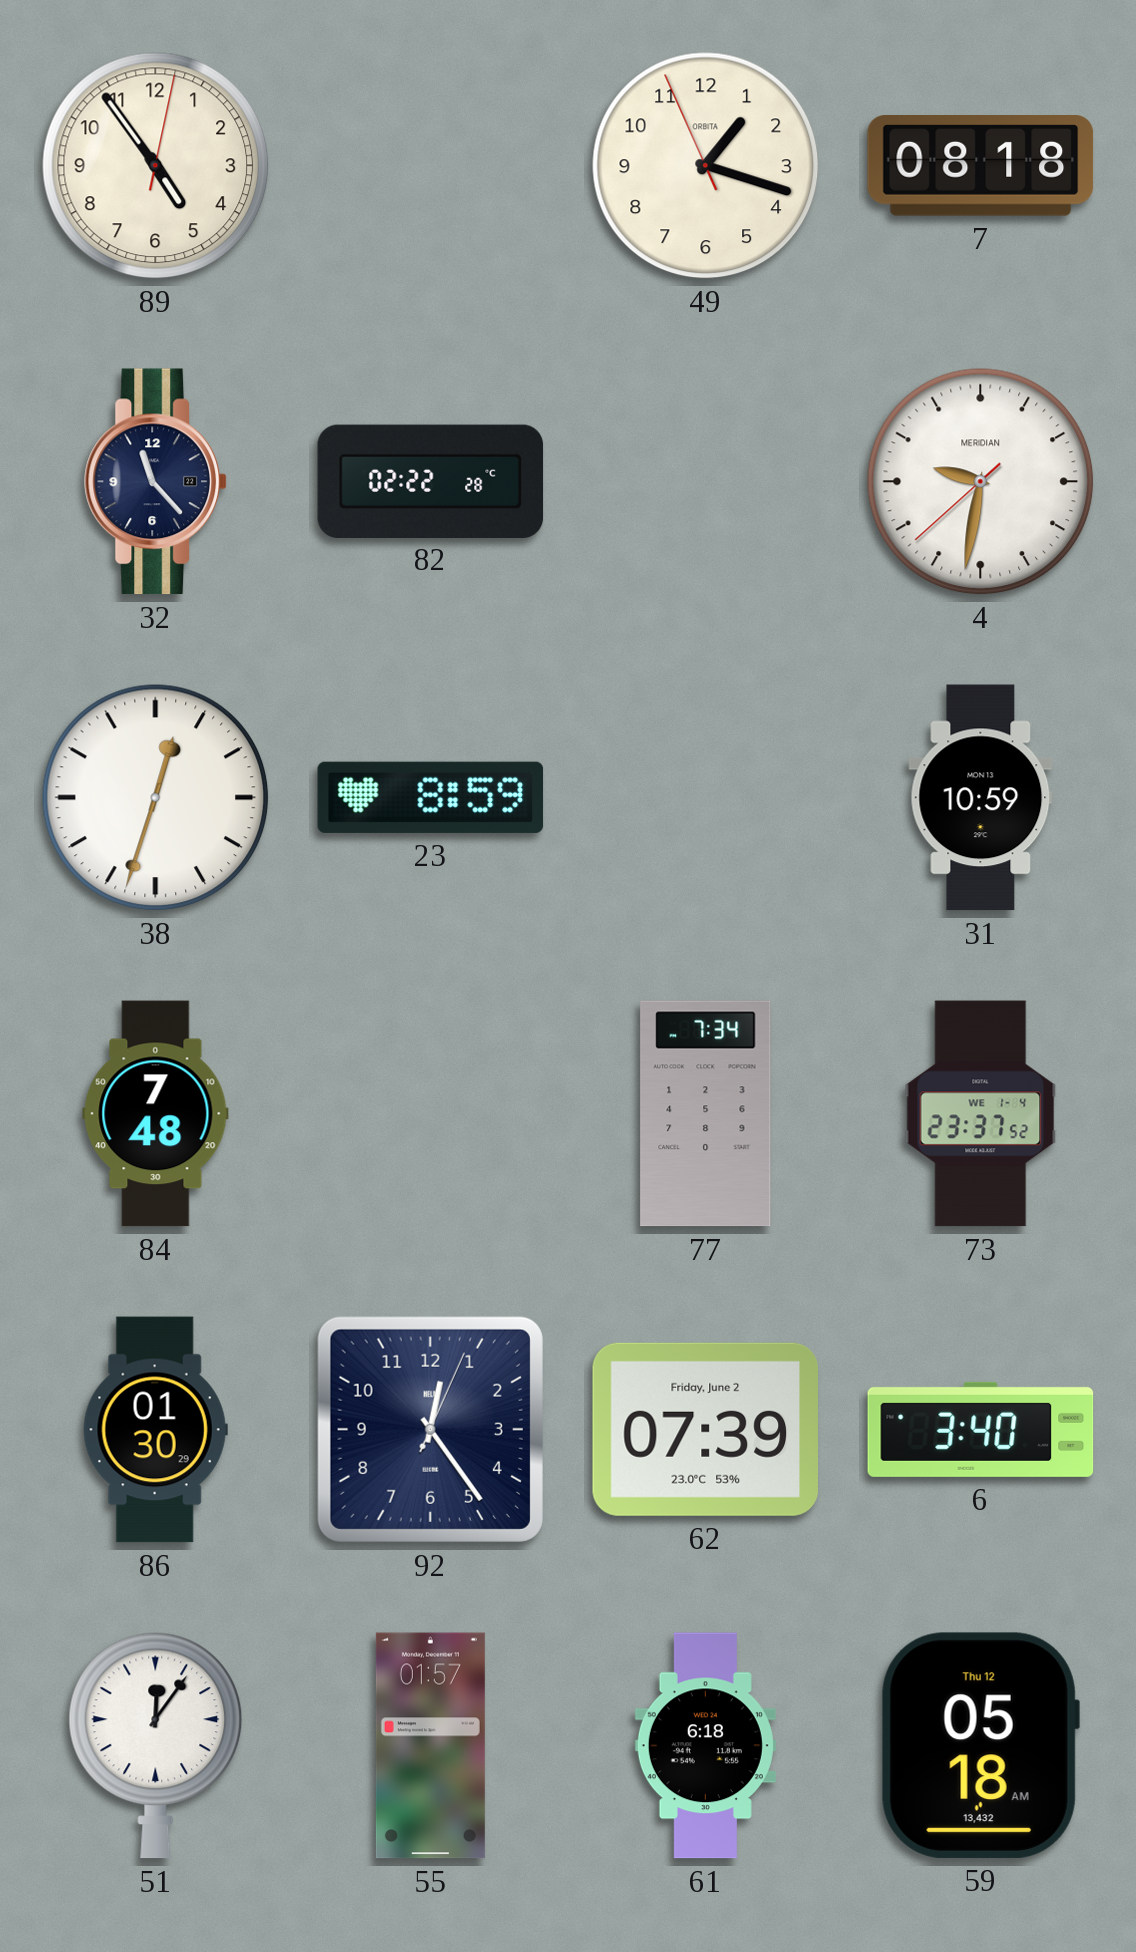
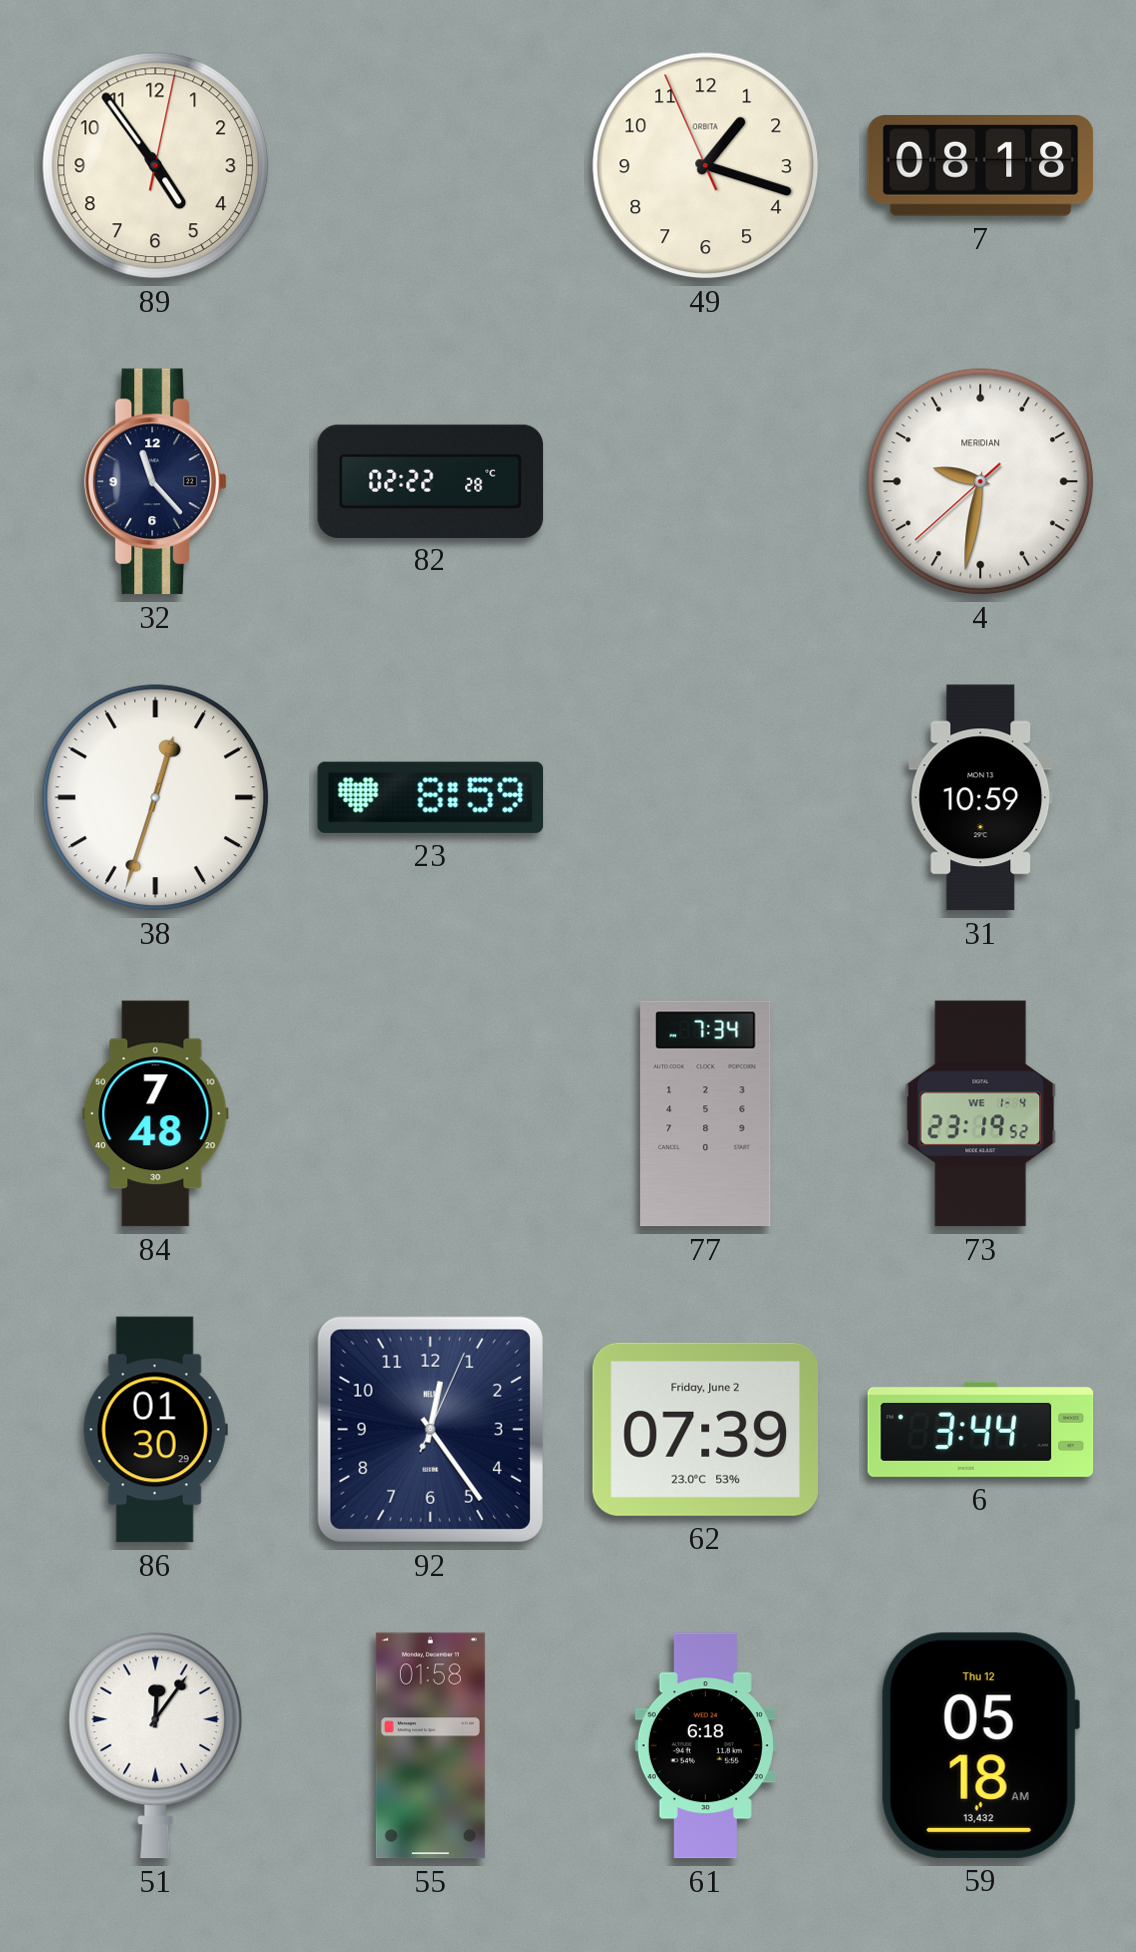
73: 23:37 -> 23:19
6: 3:40 -> 3:44
55: 01:57 -> 01:58
